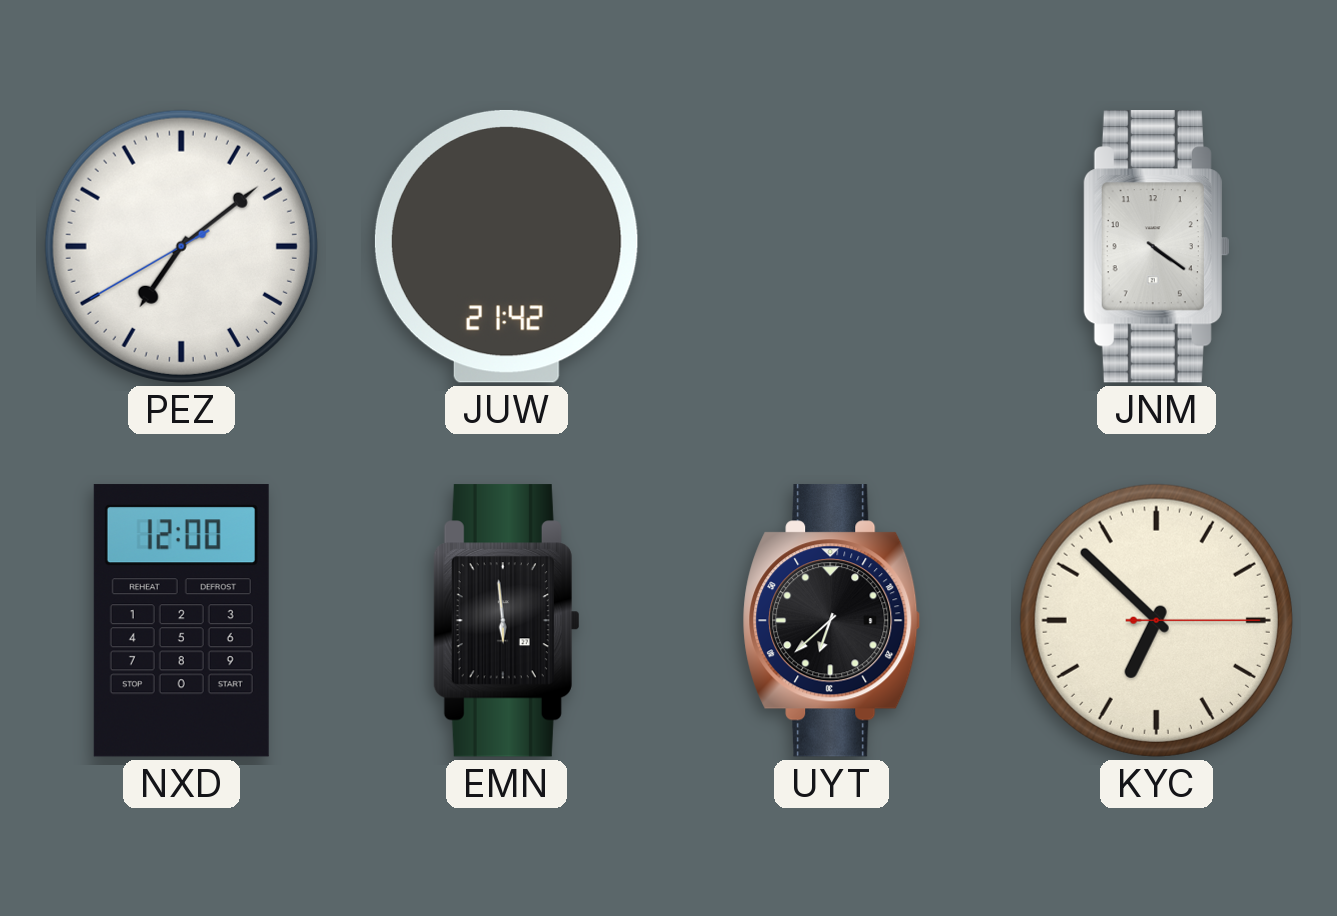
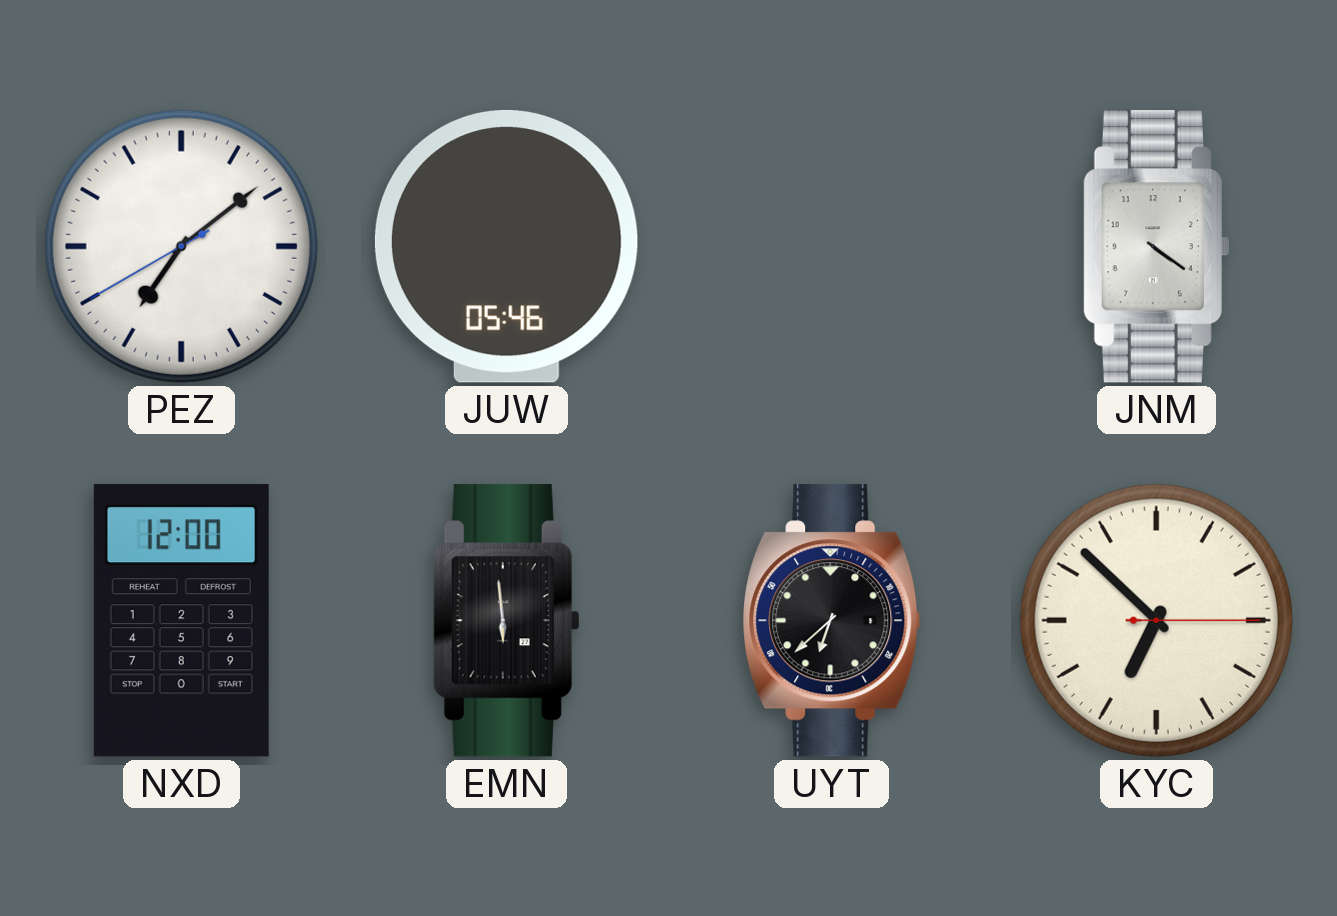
JUW: 21:42 -> 05:46
